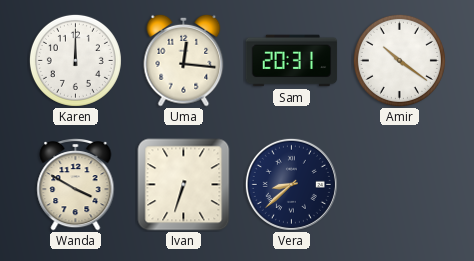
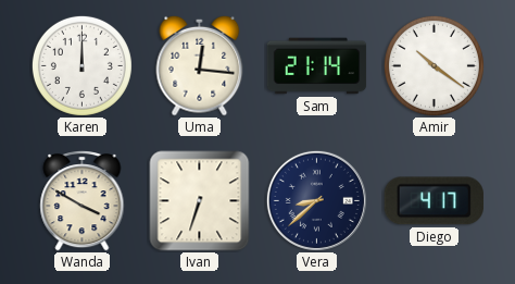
Sam: 20:31 -> 21:14
Diego: none -> 4:17
